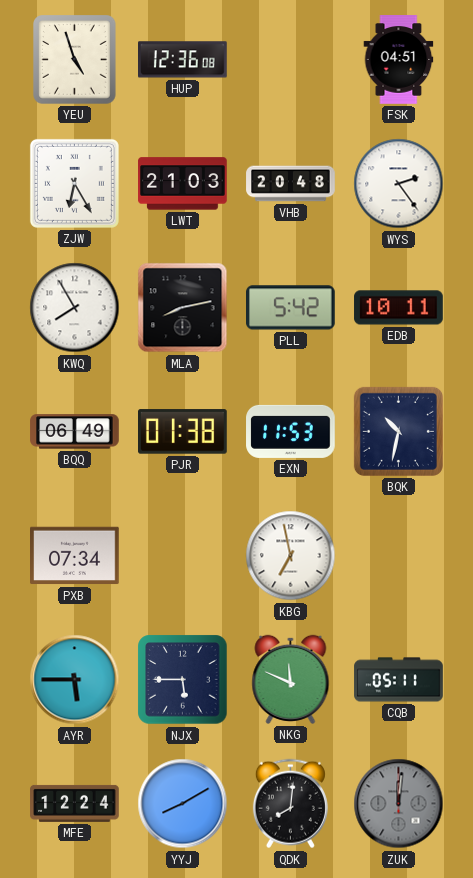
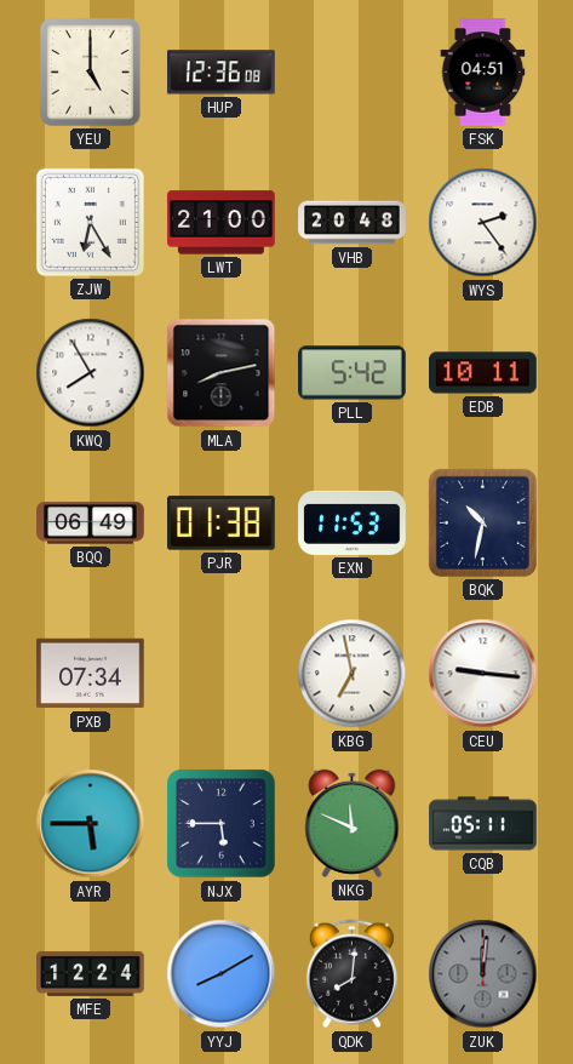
YEU: 4:57 -> 5:00
LWT: 21:03 -> 21:00
CEU: none -> 9:16
